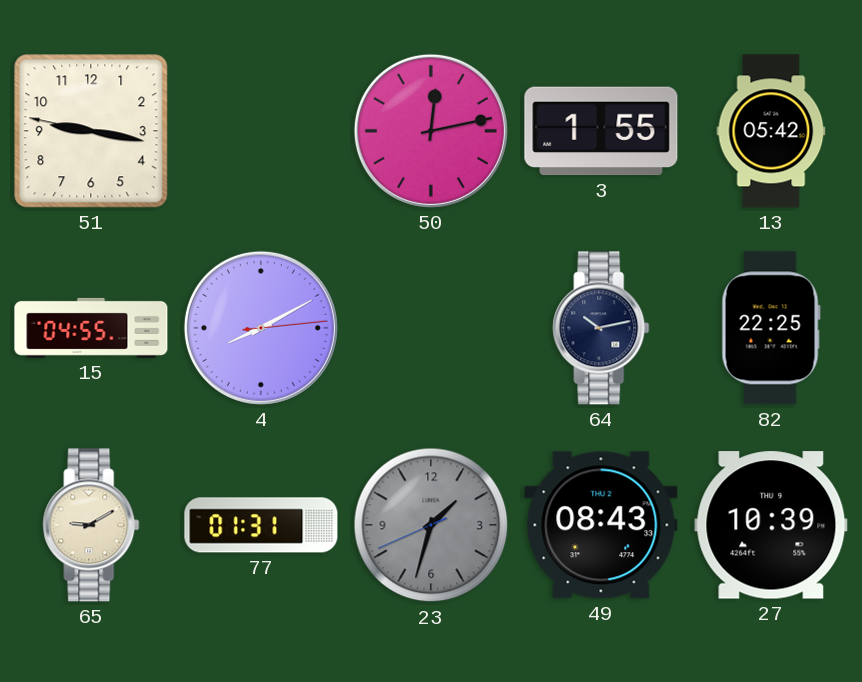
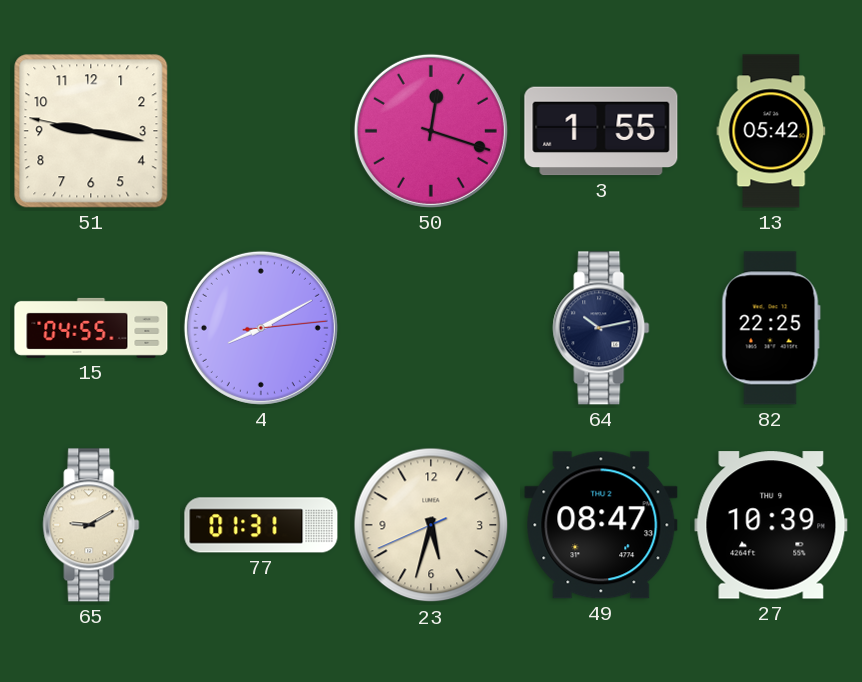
50: 12:13 -> 12:18
23: 1:32 -> 5:32
23 dial: grey -> cream
49: 08:43 -> 08:47
